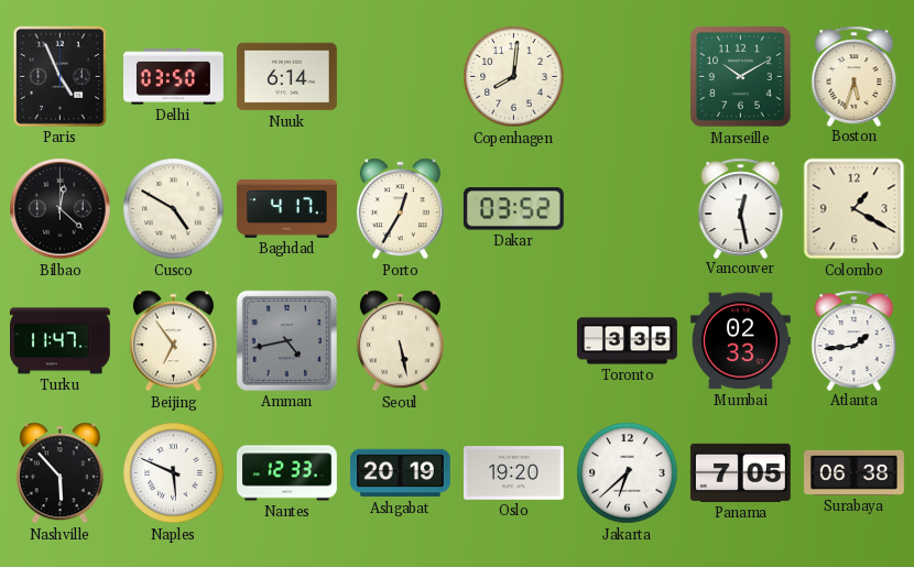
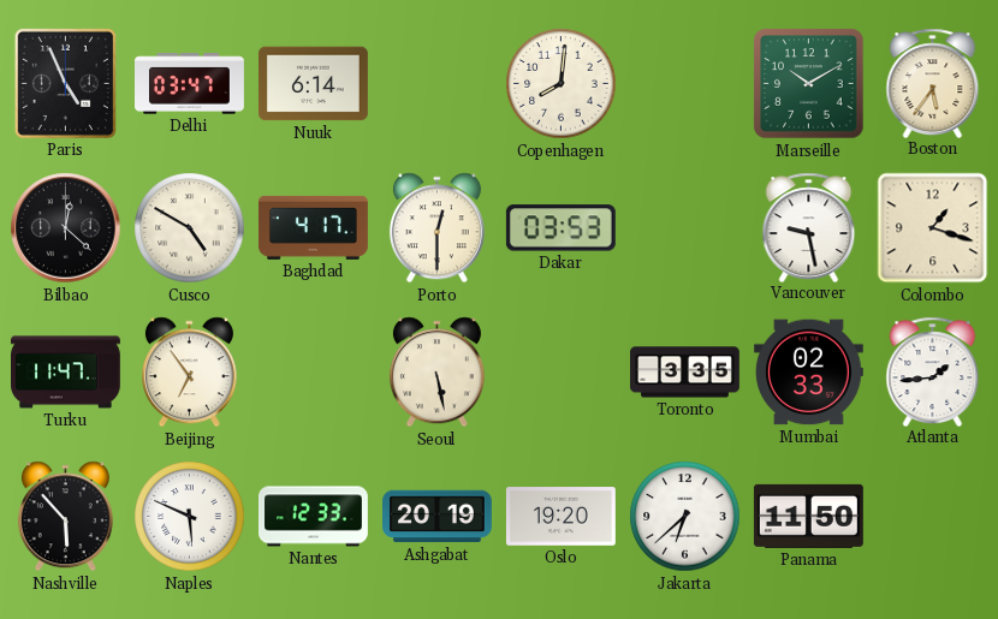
Delhi: 03:50 -> 03:47
Boston: 5:33 -> 5:36
Porto: 12:35 -> 12:30
Dakar: 03:52 -> 03:53
Vancouver: 12:28 -> 9:28
Colombo: 1:20 -> 1:18
Amman: 4:43 -> none
Panama: 7:05 -> 11:50
Surabaya: 06:38 -> none
